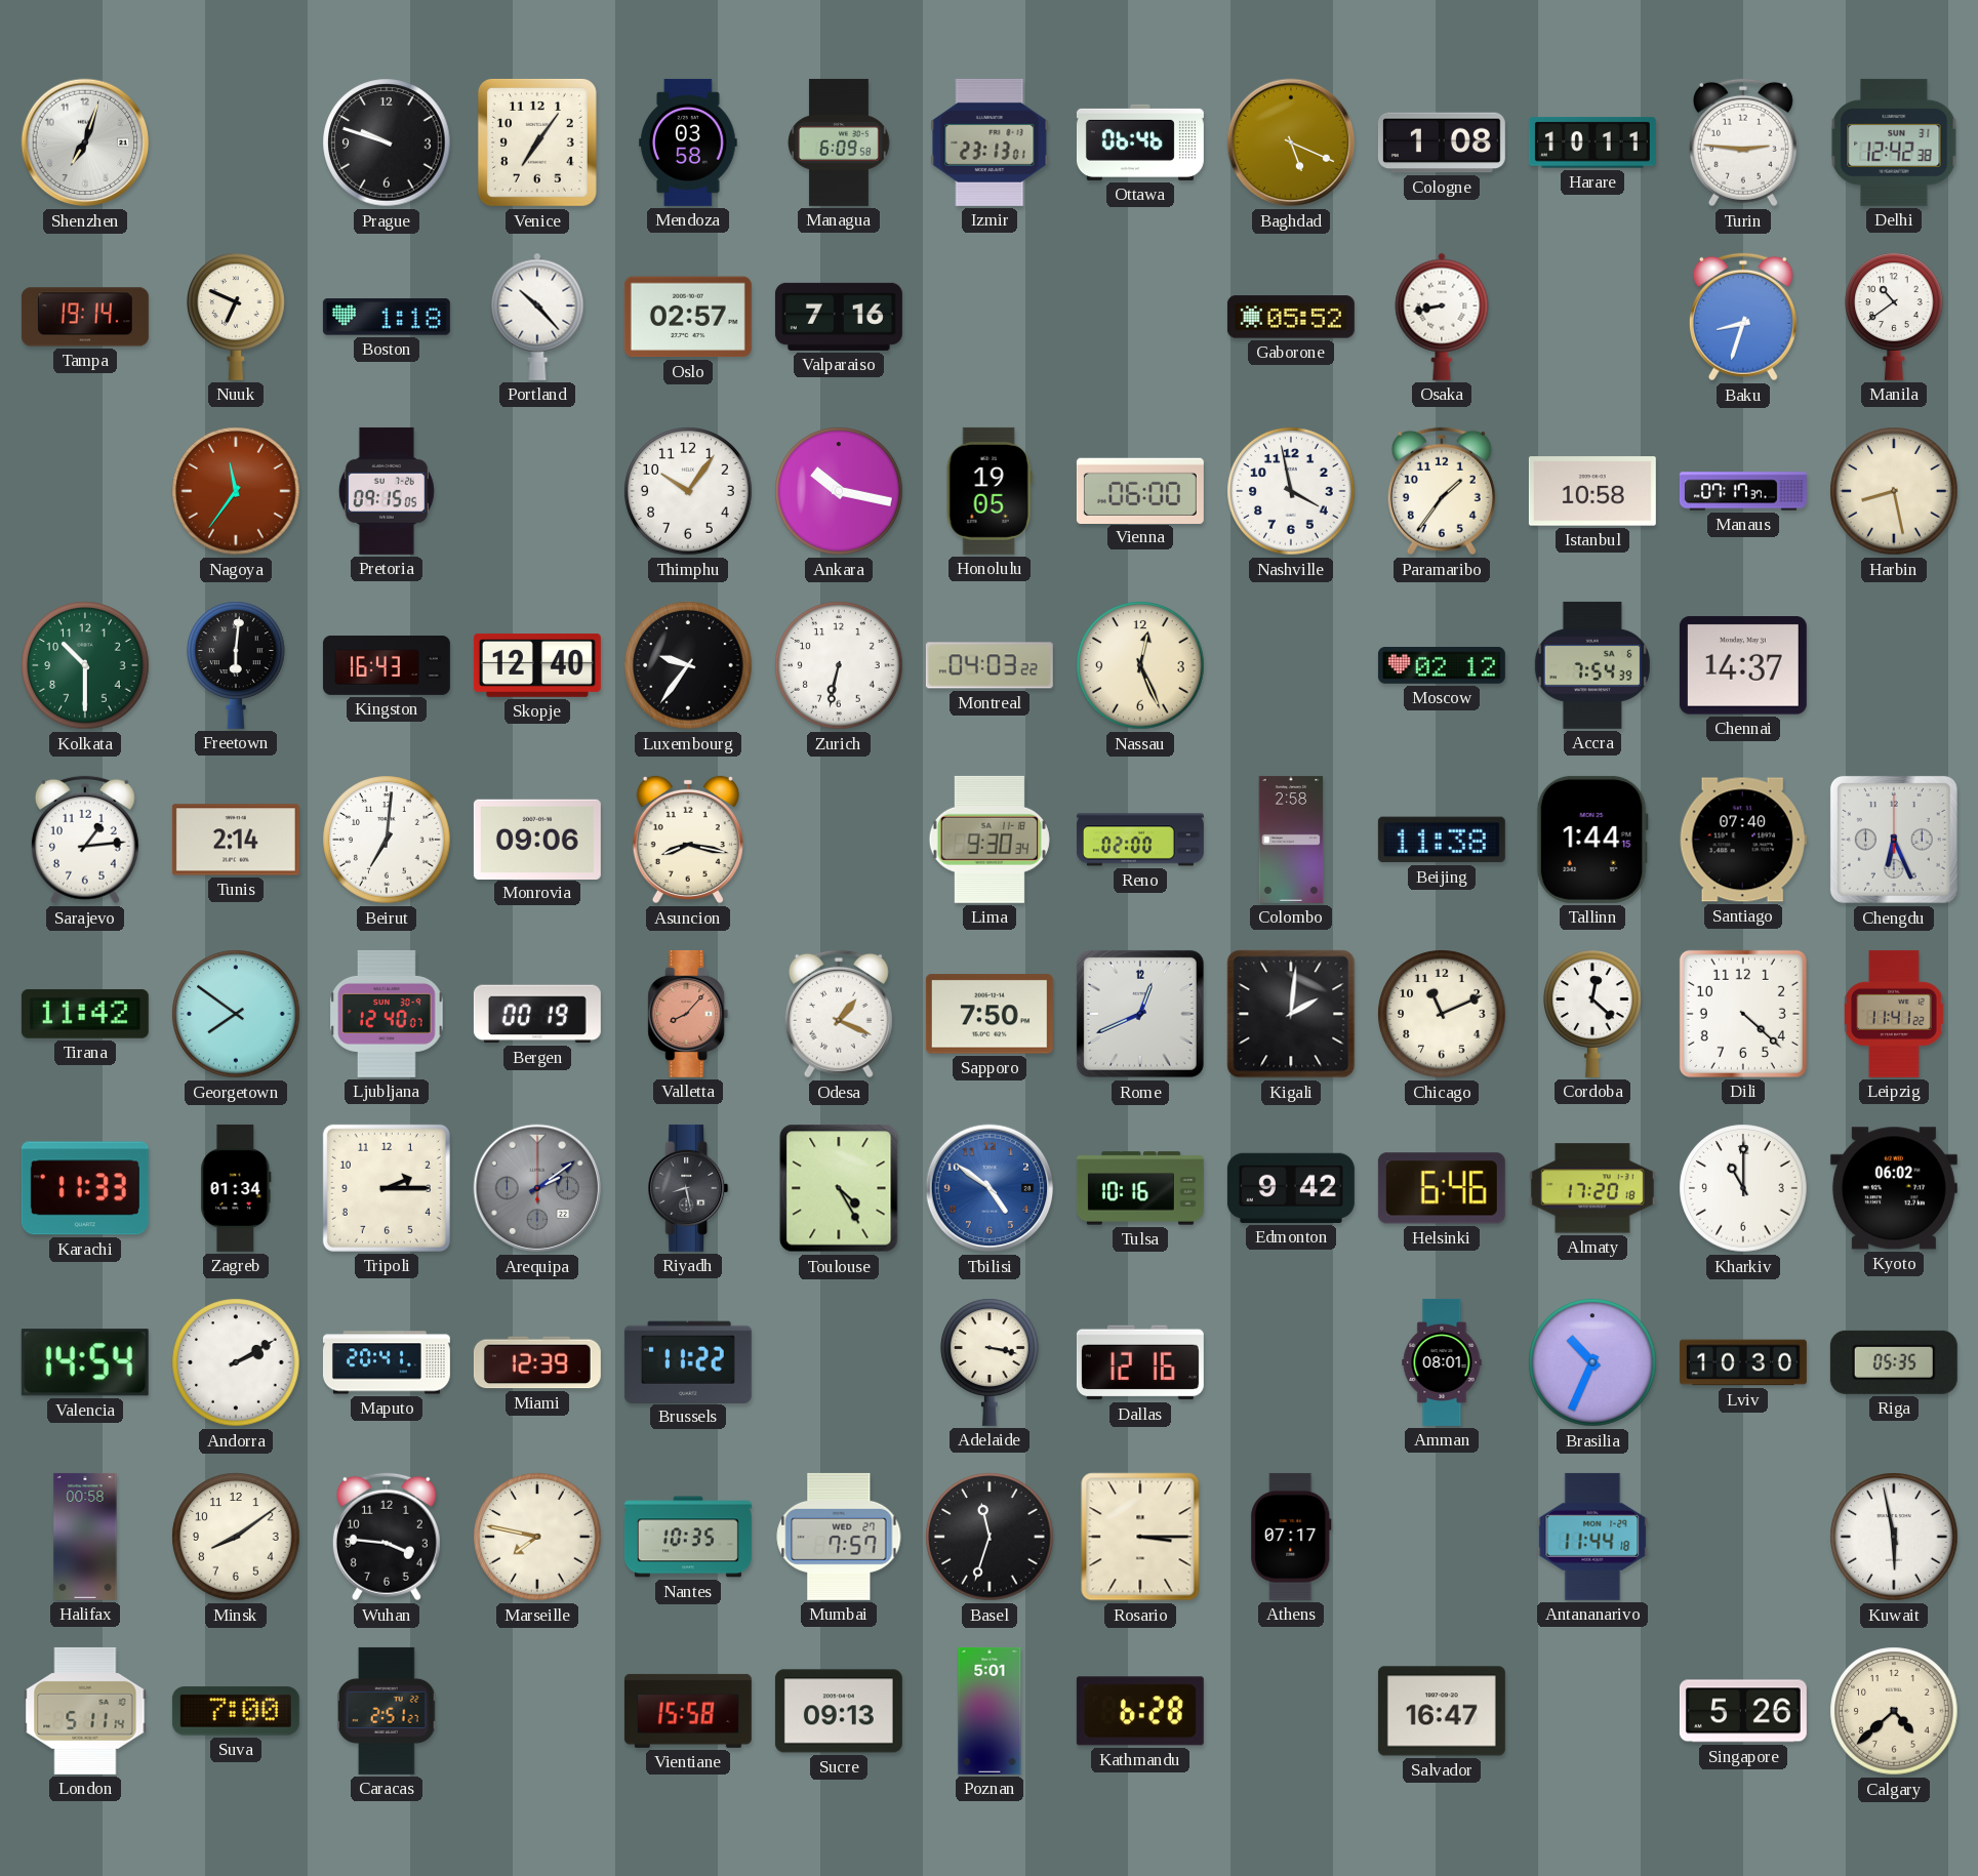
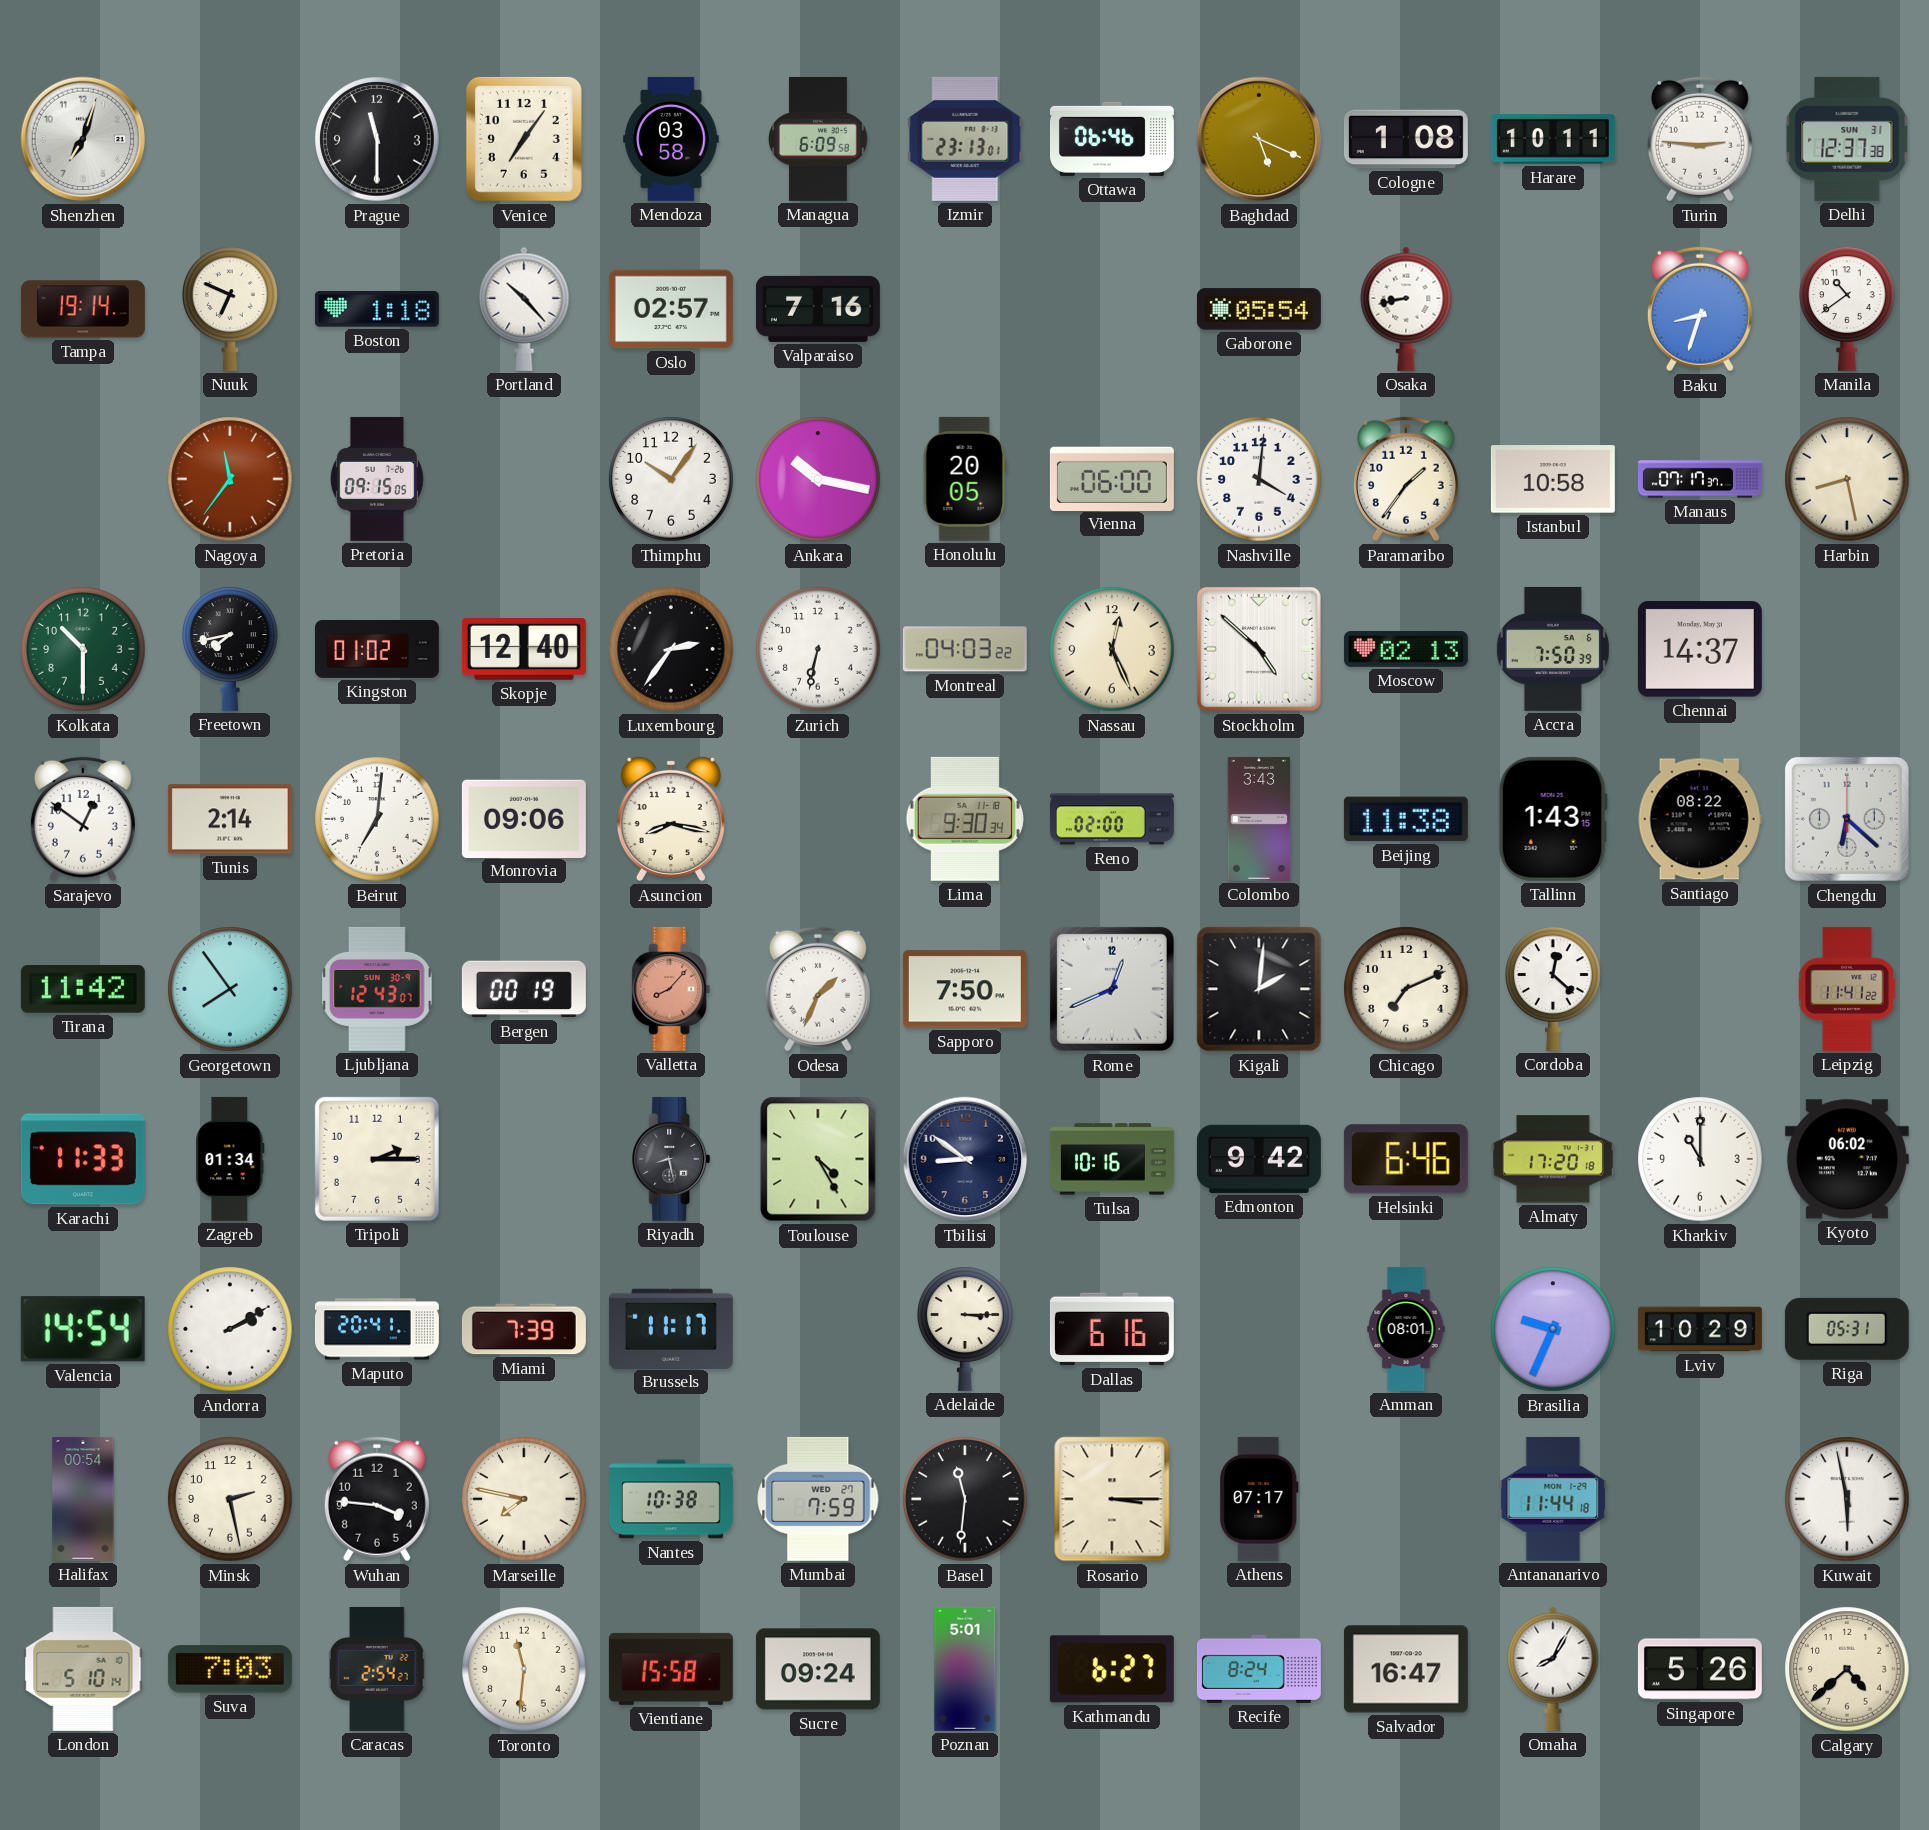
Prague: 9:48 -> 11:30
Delhi: 12:42 -> 12:37
Gaborone: 05:52 -> 05:54
Honolulu: 19:05 -> 20:05
Nashville: 3:58 -> 4:01
Freetown: 6:01 -> 7:43
Kingston: 16:43 -> 01:02
Luxembourg: 9:36 -> 2:36
Stockholm: none -> 4:52
Moscow: 02:12 -> 02:13
Accra: 7:54 -> 7:50
Sarajevo: 1:14 -> 12:51
Colombo: 2:58 -> 3:43
Tallinn: 1:44 -> 1:43
Santiago: 07:40 -> 08:22
Chengdu: 6:26 -> 6:22
Georgetown: 7:51 -> 7:54
Ljubljana: 12:40 -> 12:43
Odesa: 1:19 -> 1:34
Chicago: 11:11 -> 7:11
Dili: 4:22 -> none
Arequipa: 2:09 -> none
Tbilisi: 4:51 -> 8:51
Tbilisi dial: blue -> navy
Miami: 12:39 -> 7:39
Brussels: 11:22 -> 11:17
Adelaide: 3:17 -> 3:15
Dallas: 12:16 -> 6:16
Brasilia: 10:34 -> 9:34
Lviv: 10:30 -> 10:29
Riga: 05:35 -> 05:31
Halifax: 00:58 -> 00:54
Minsk: 8:09 -> 2:28
Nantes: 10:35 -> 10:38
Mumbai: 7:57 -> 7:59
Basel: 11:33 -> 11:31
London: 5:11 -> 5:10
Suva: 7:00 -> 7:03
Caracas: 2:51 -> 2:54
Toronto: none -> 11:31
Sucre: 09:13 -> 09:24
Kathmandu: 6:28 -> 6:27
Recife: none -> 8:24
Omaha: none -> 8:05
